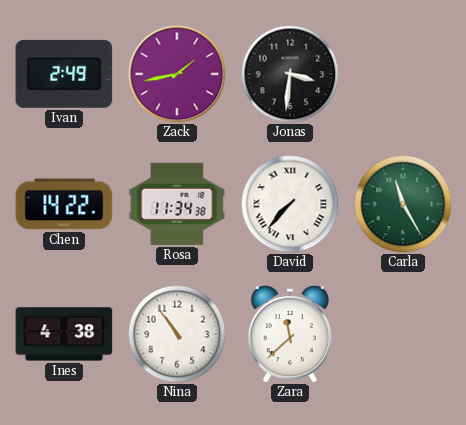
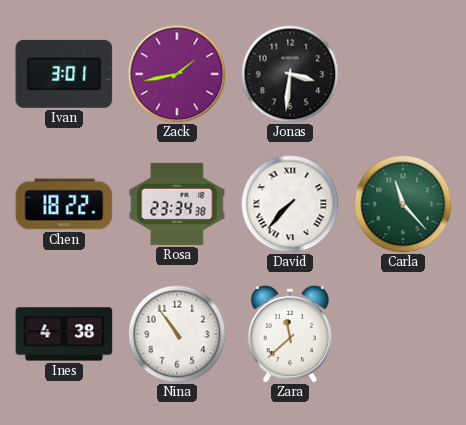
Ivan: 2:49 -> 3:01
Chen: 14:22 -> 18:22
Rosa: 11:34 -> 23:34
Carla: 11:25 -> 11:23
